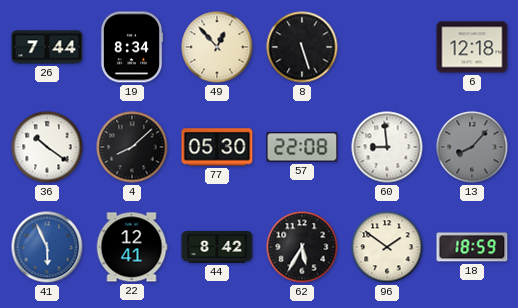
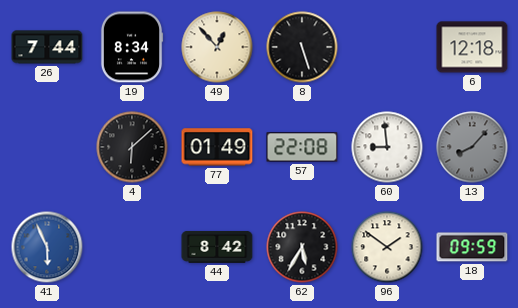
36: 10:21 -> none
4: 8:08 -> 6:08
77: 05:30 -> 01:49
22: 12:41 -> none
18: 18:59 -> 09:59
